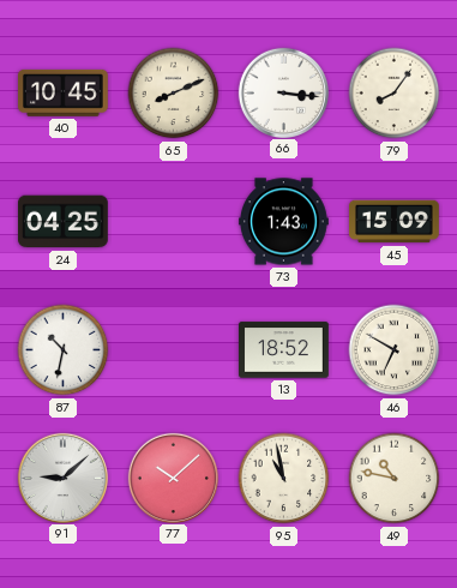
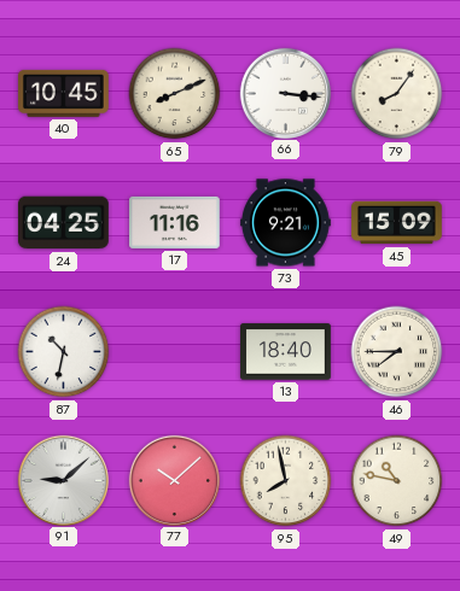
17: none -> 11:16
73: 1:43 -> 9:21
13: 18:52 -> 18:40
46: 6:50 -> 7:45
95: 10:58 -> 7:58
